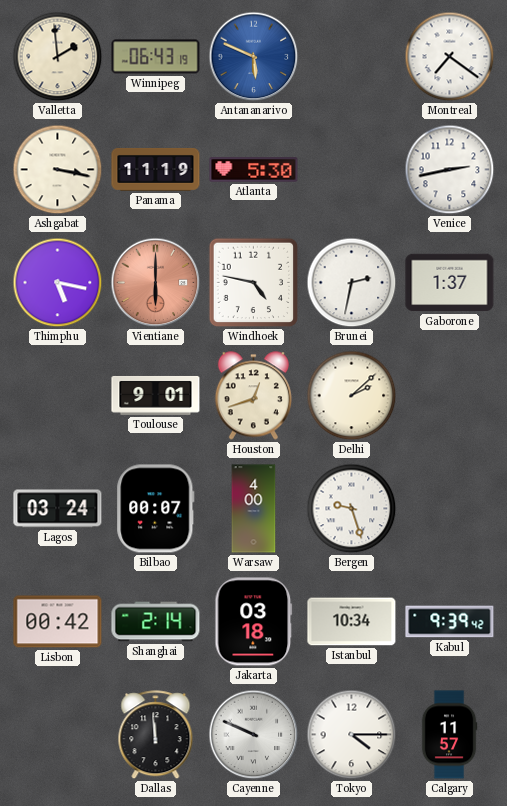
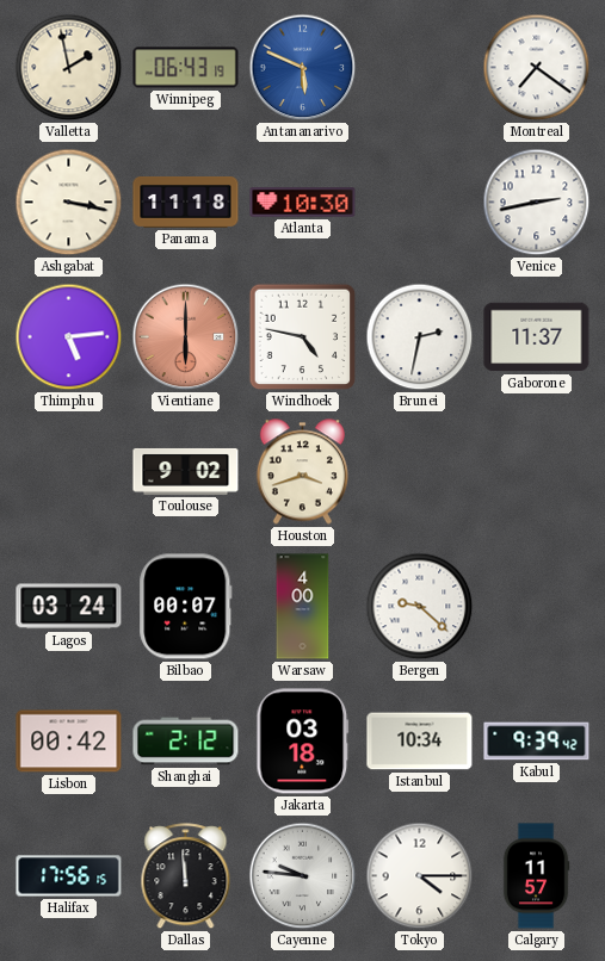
Valletta: 1:59 -> 1:58
Panama: 11:19 -> 11:18
Atlanta: 5:30 -> 10:30
Thimphu: 5:17 -> 5:14
Gaborone: 1:37 -> 11:37
Toulouse: 9:01 -> 9:02
Houston: 12:42 -> 3:42
Delhi: 2:08 -> none
Bergen: 9:27 -> 9:22
Shanghai: 2:14 -> 2:12
Halifax: none -> 17:56
Cayenne: 9:49 -> 9:46
